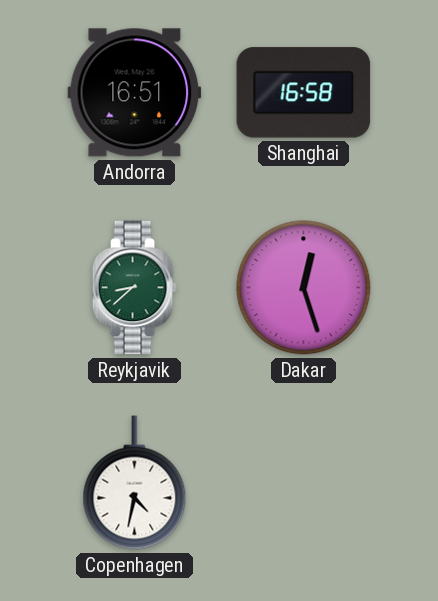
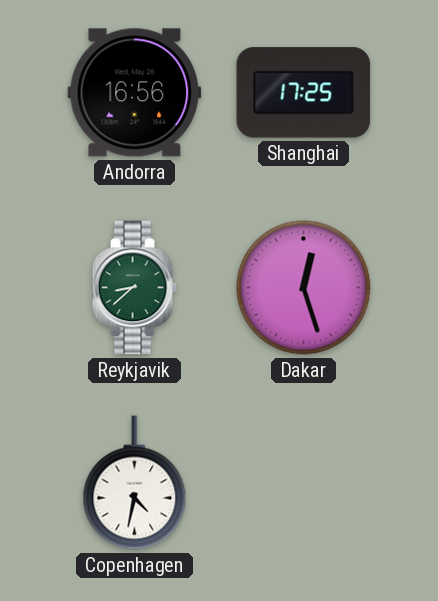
Andorra: 16:51 -> 16:56
Shanghai: 16:58 -> 17:25
